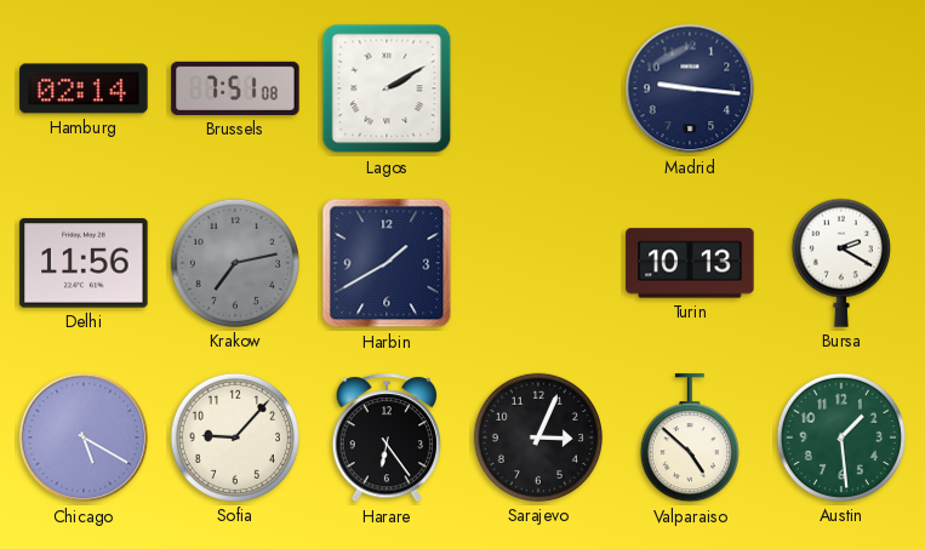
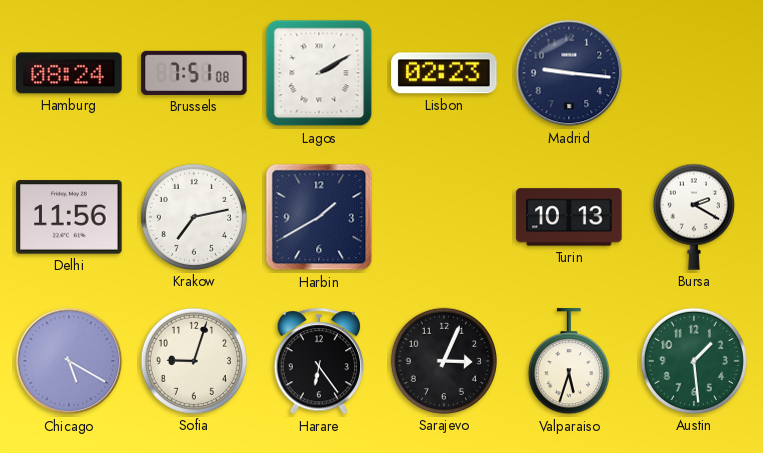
Hamburg: 02:14 -> 08:24
Lisbon: none -> 02:23
Krakow dial: grey -> white
Sofia: 9:07 -> 9:03
Valparaiso: 4:52 -> 5:33
